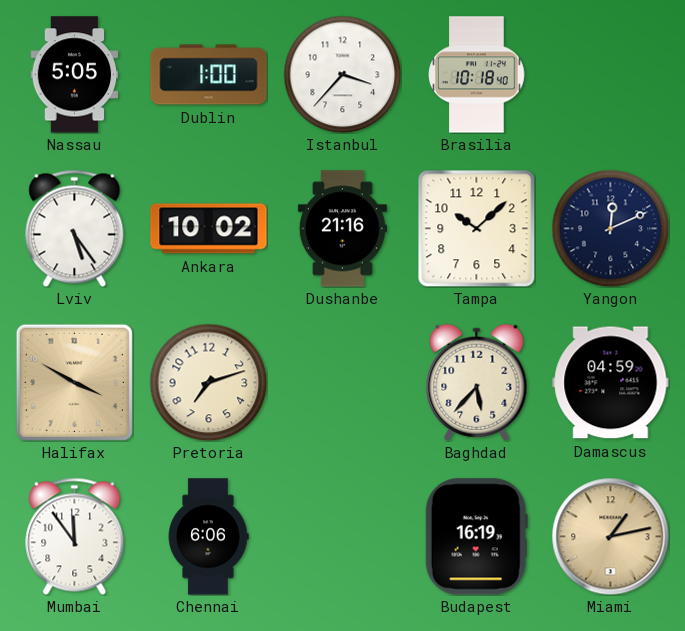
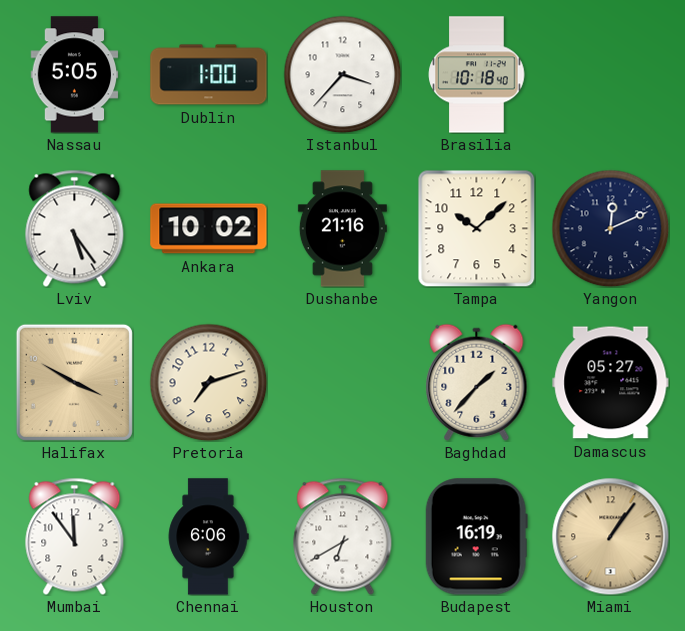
Baghdad: 5:37 -> 1:37
Damascus: 04:59 -> 05:27
Houston: none -> 6:40
Miami: 1:13 -> 1:06
